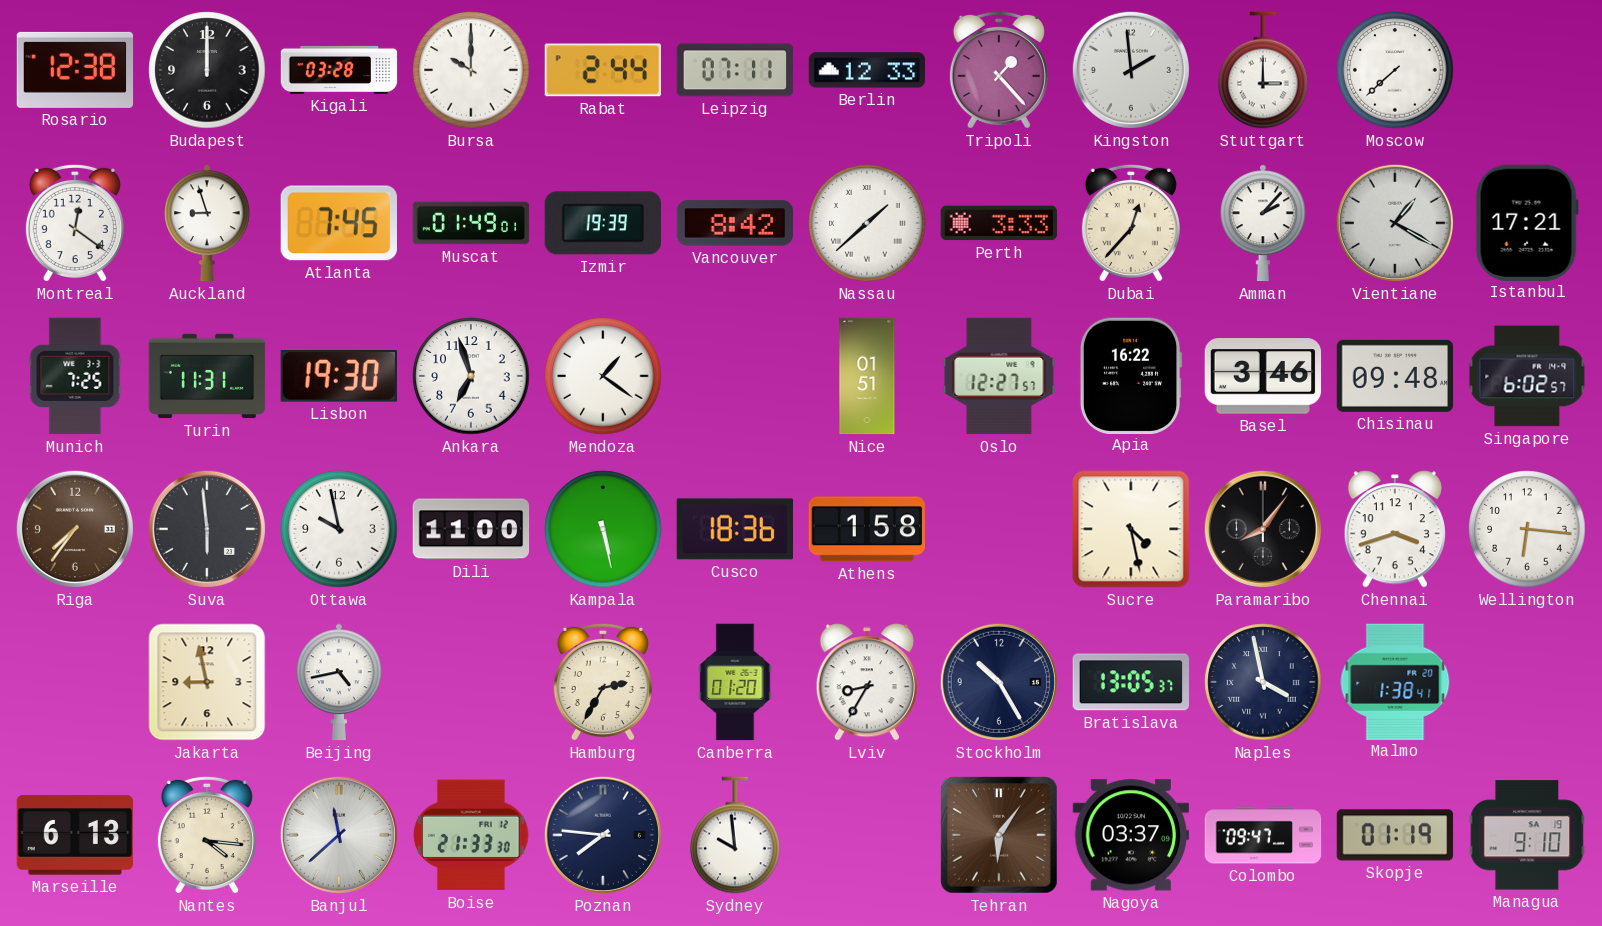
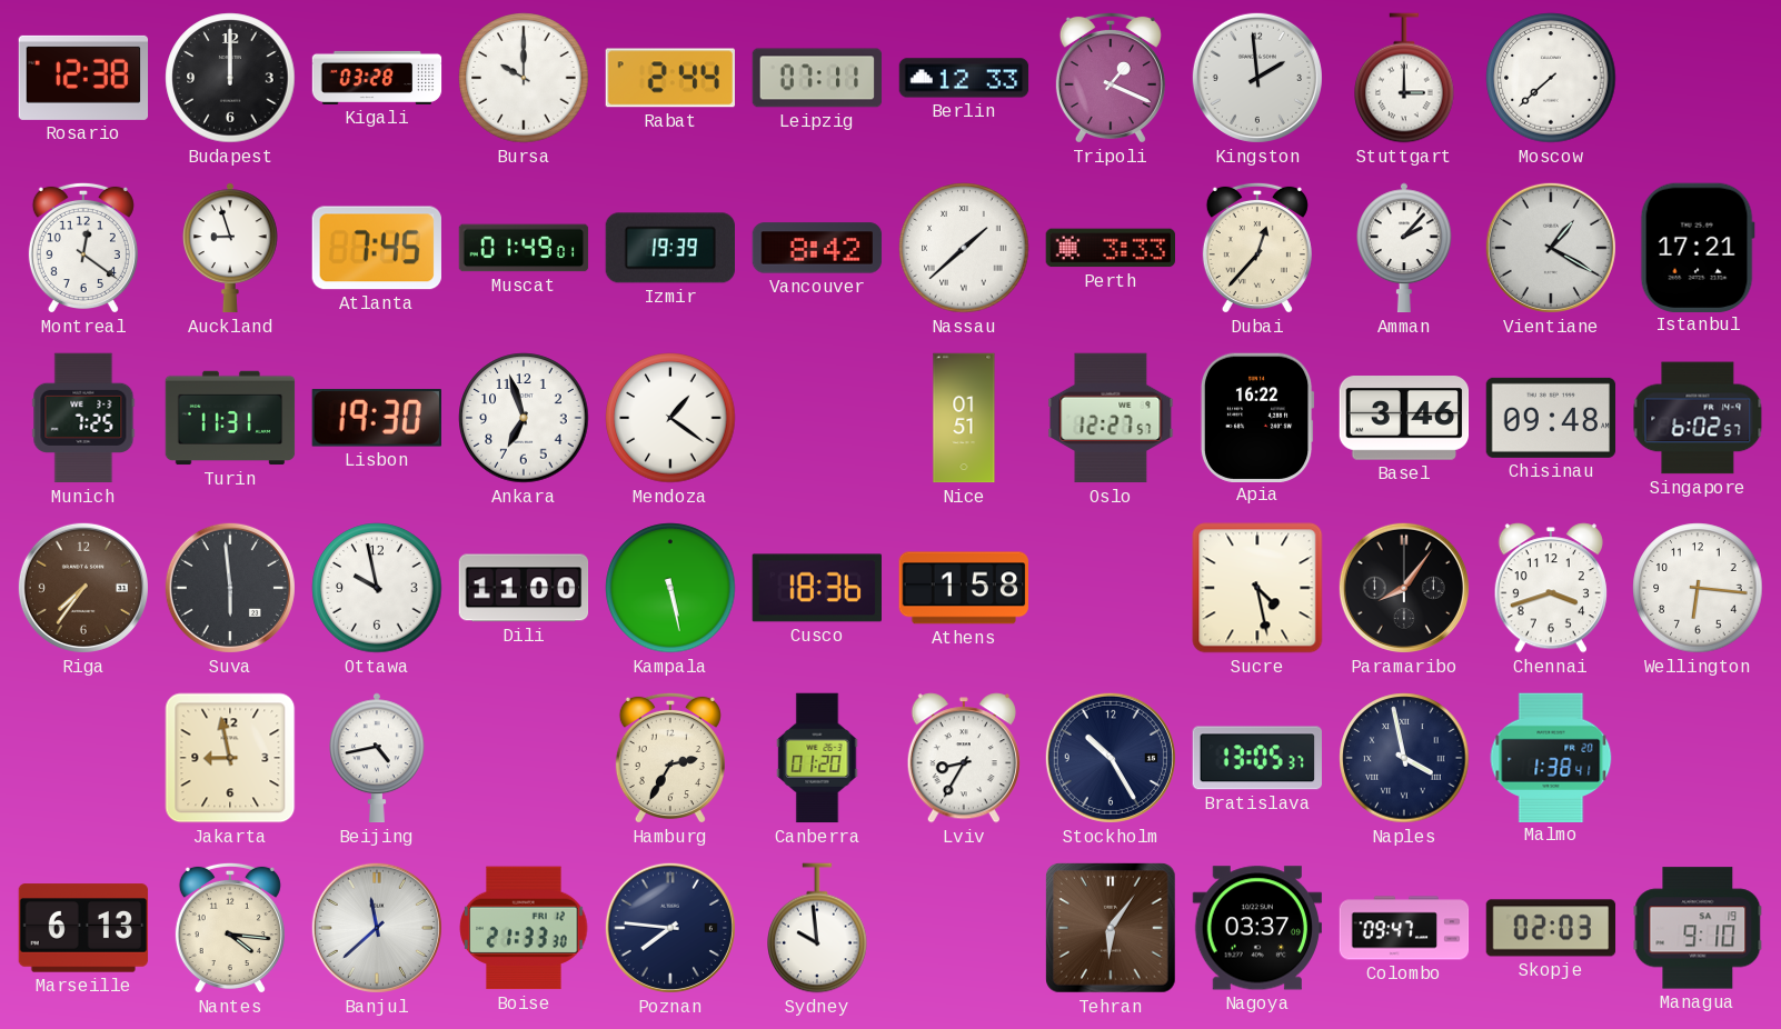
Tripoli: 1:23 -> 1:19
Skopje: 01:19 -> 02:03
